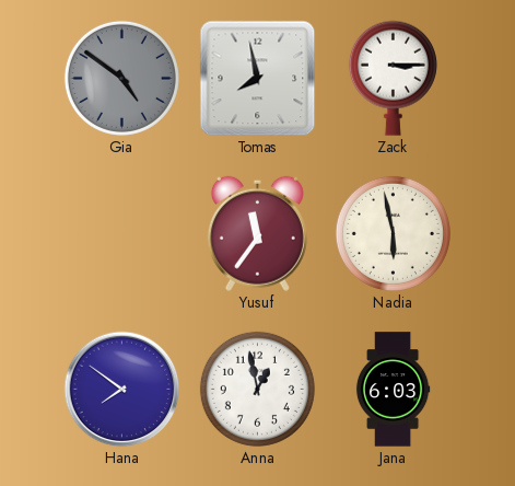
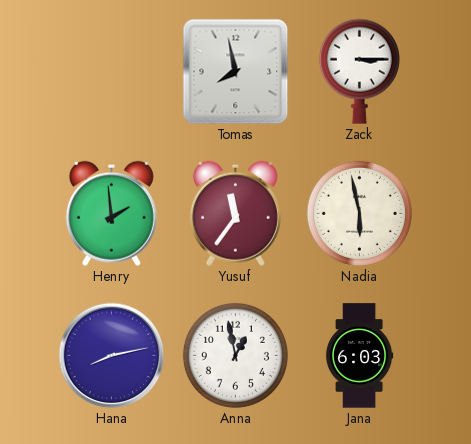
Gia: 4:51 -> none
Henry: none -> 1:59
Hana: 7:51 -> 8:13
